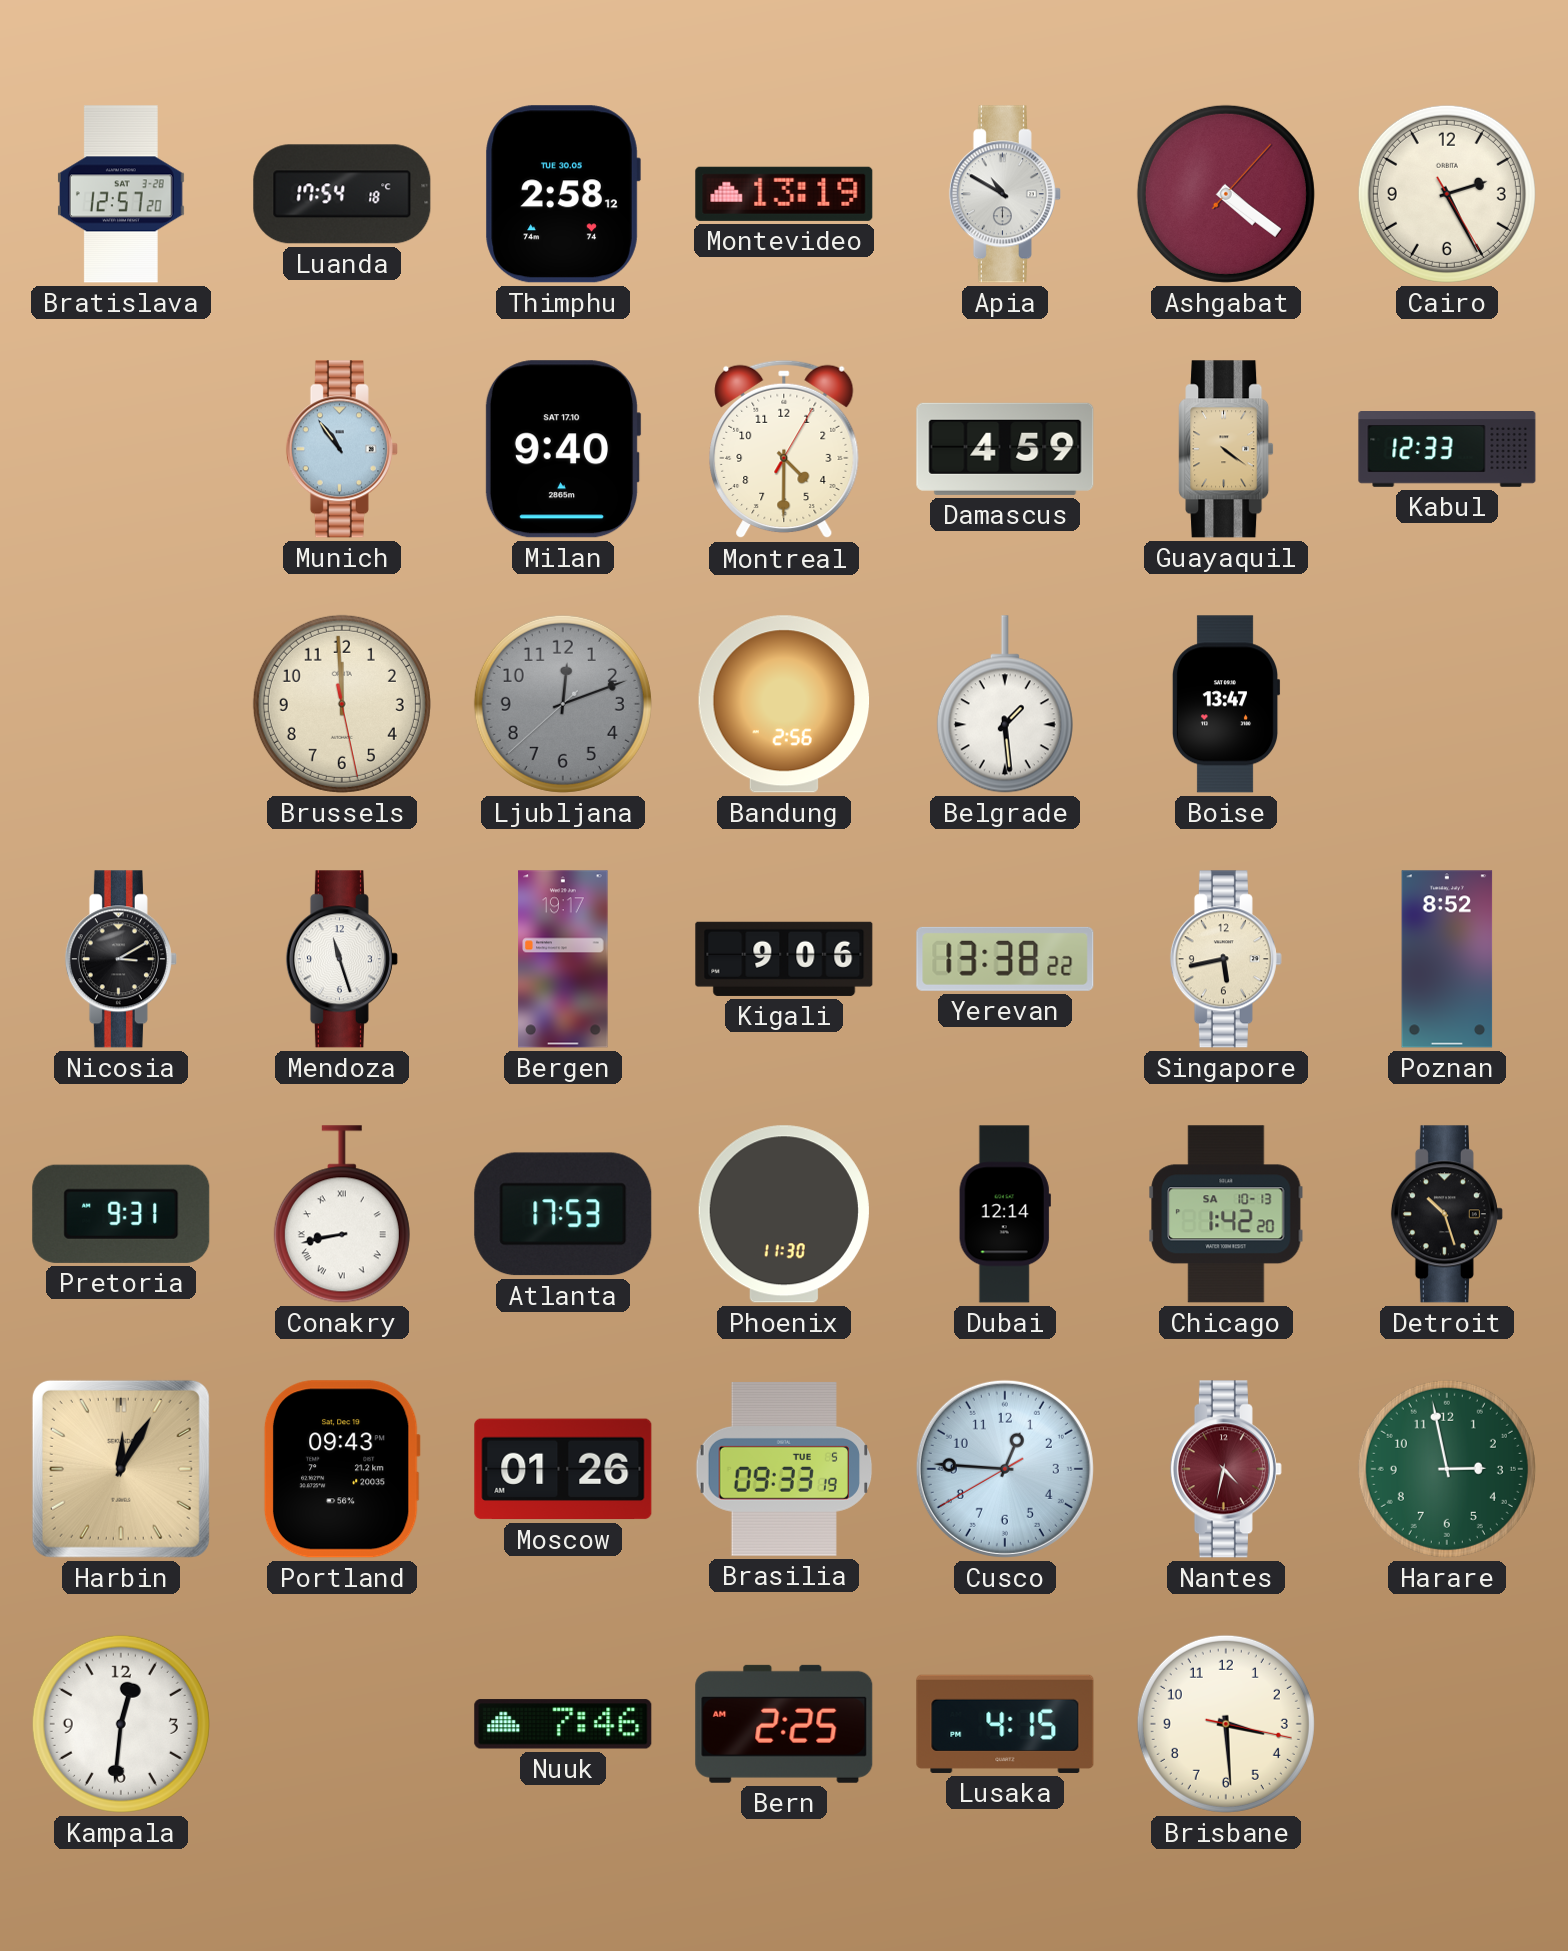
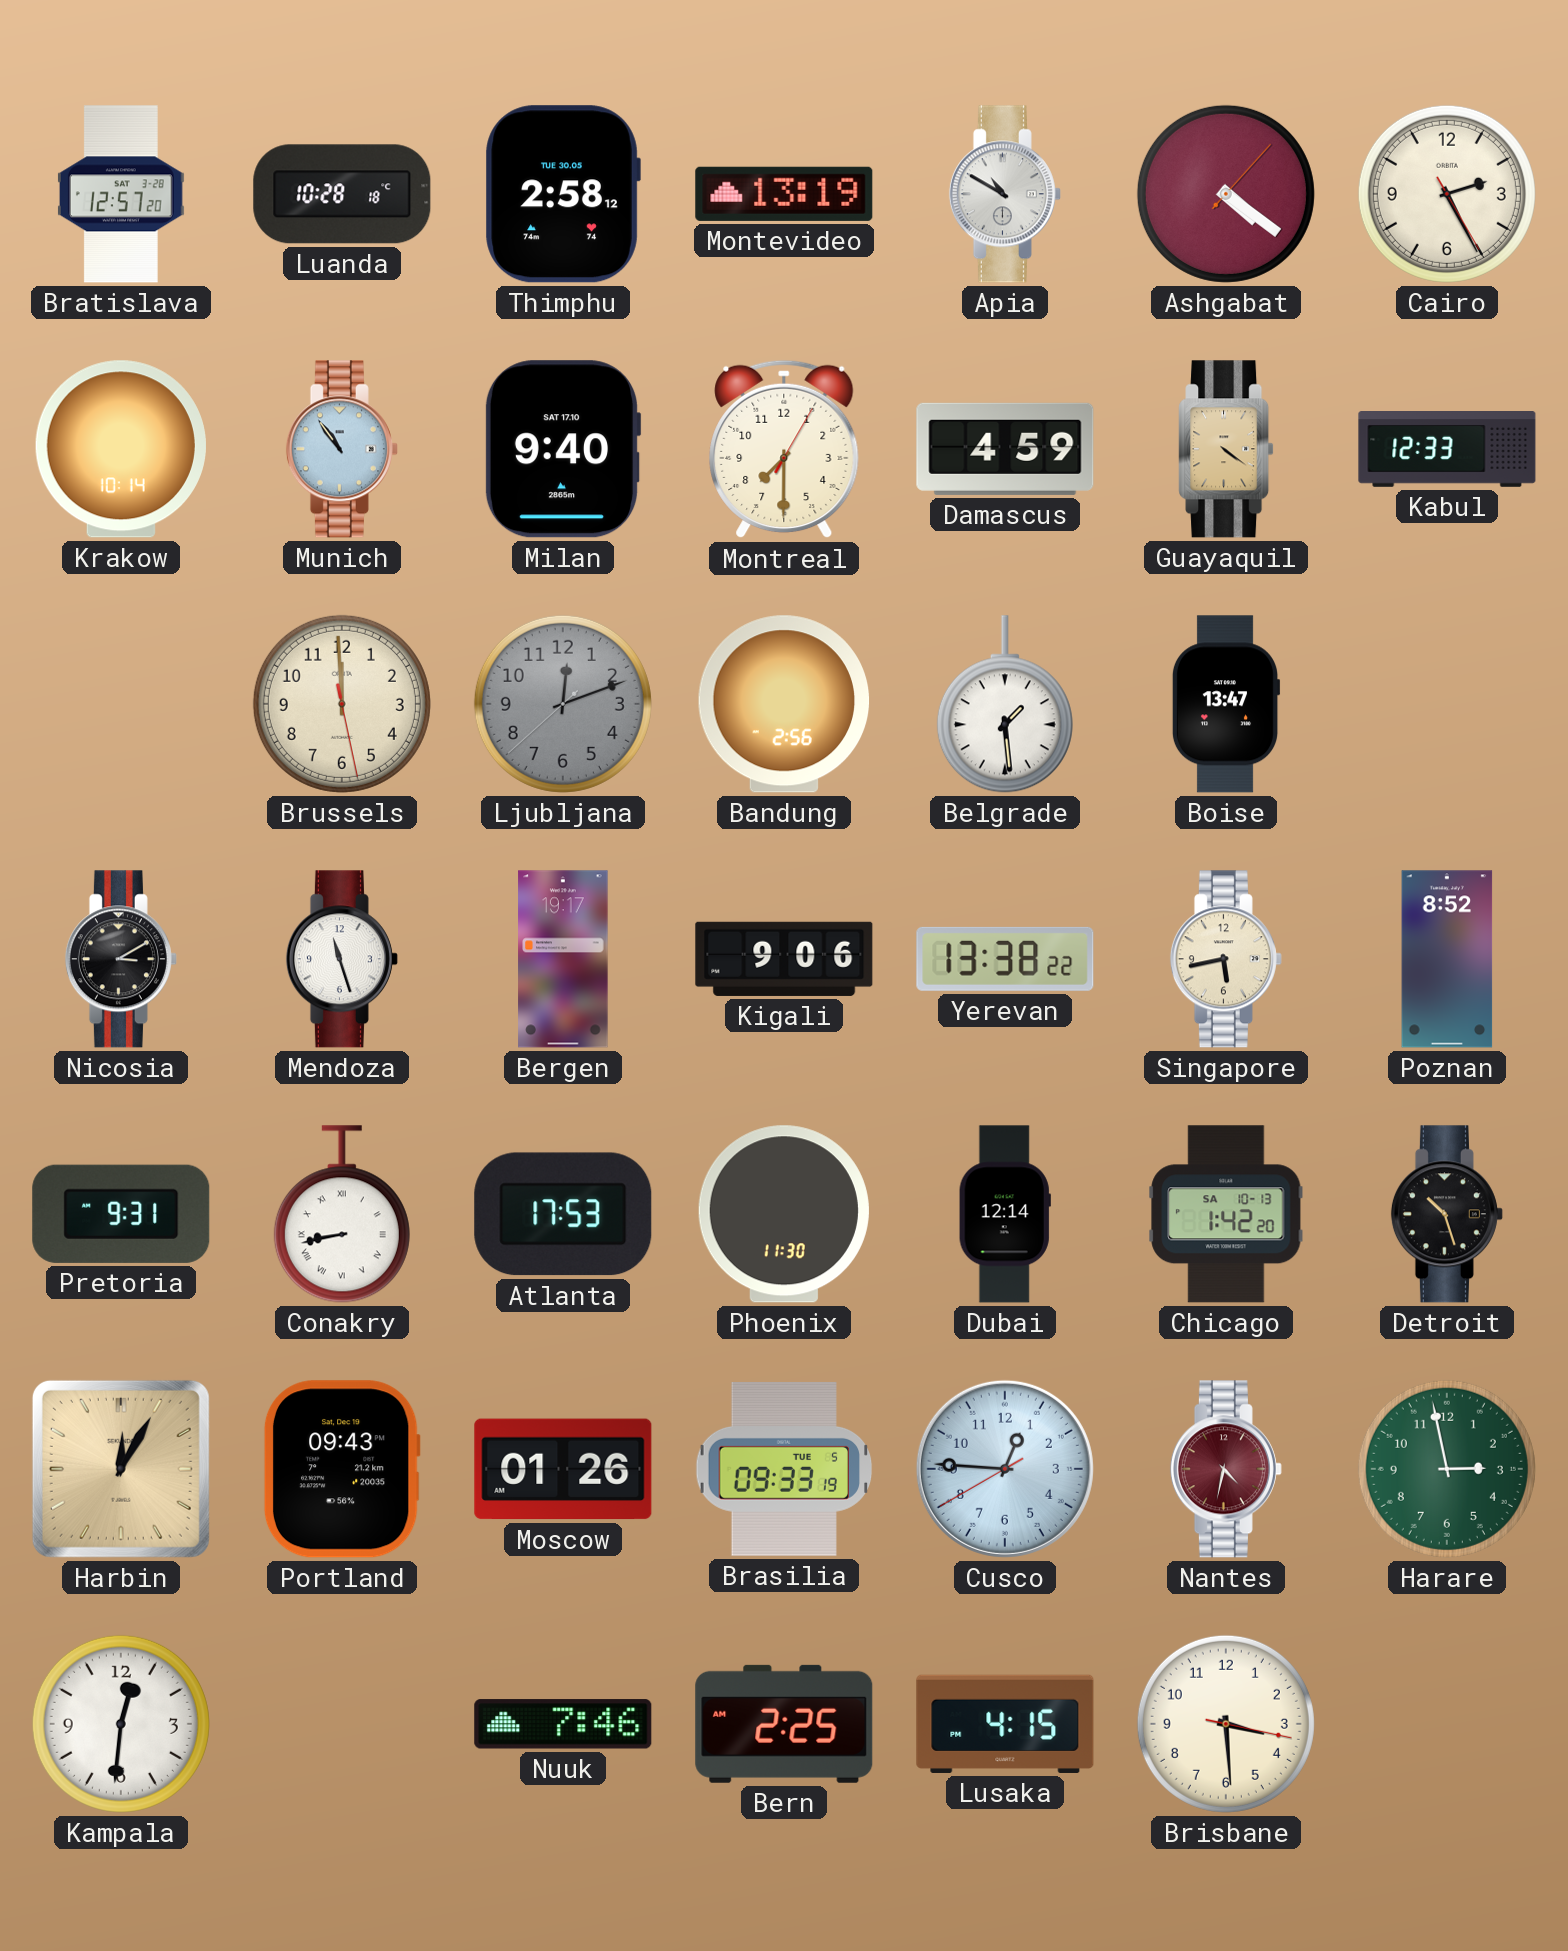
Luanda: 17:54 -> 10:28
Krakow: none -> 10:14
Montreal: 4:30 -> 7:30
